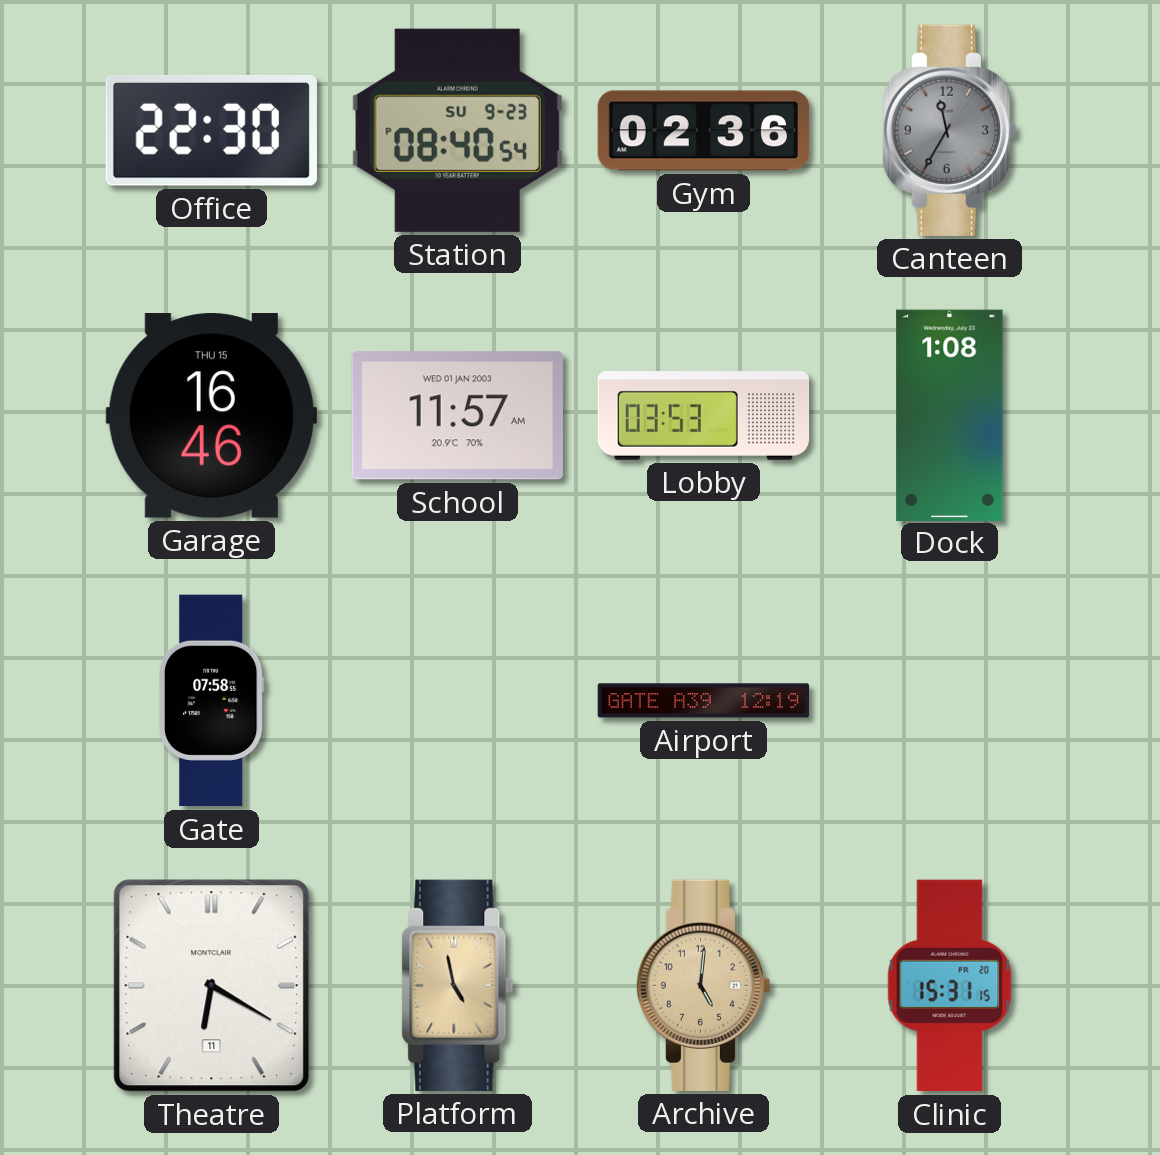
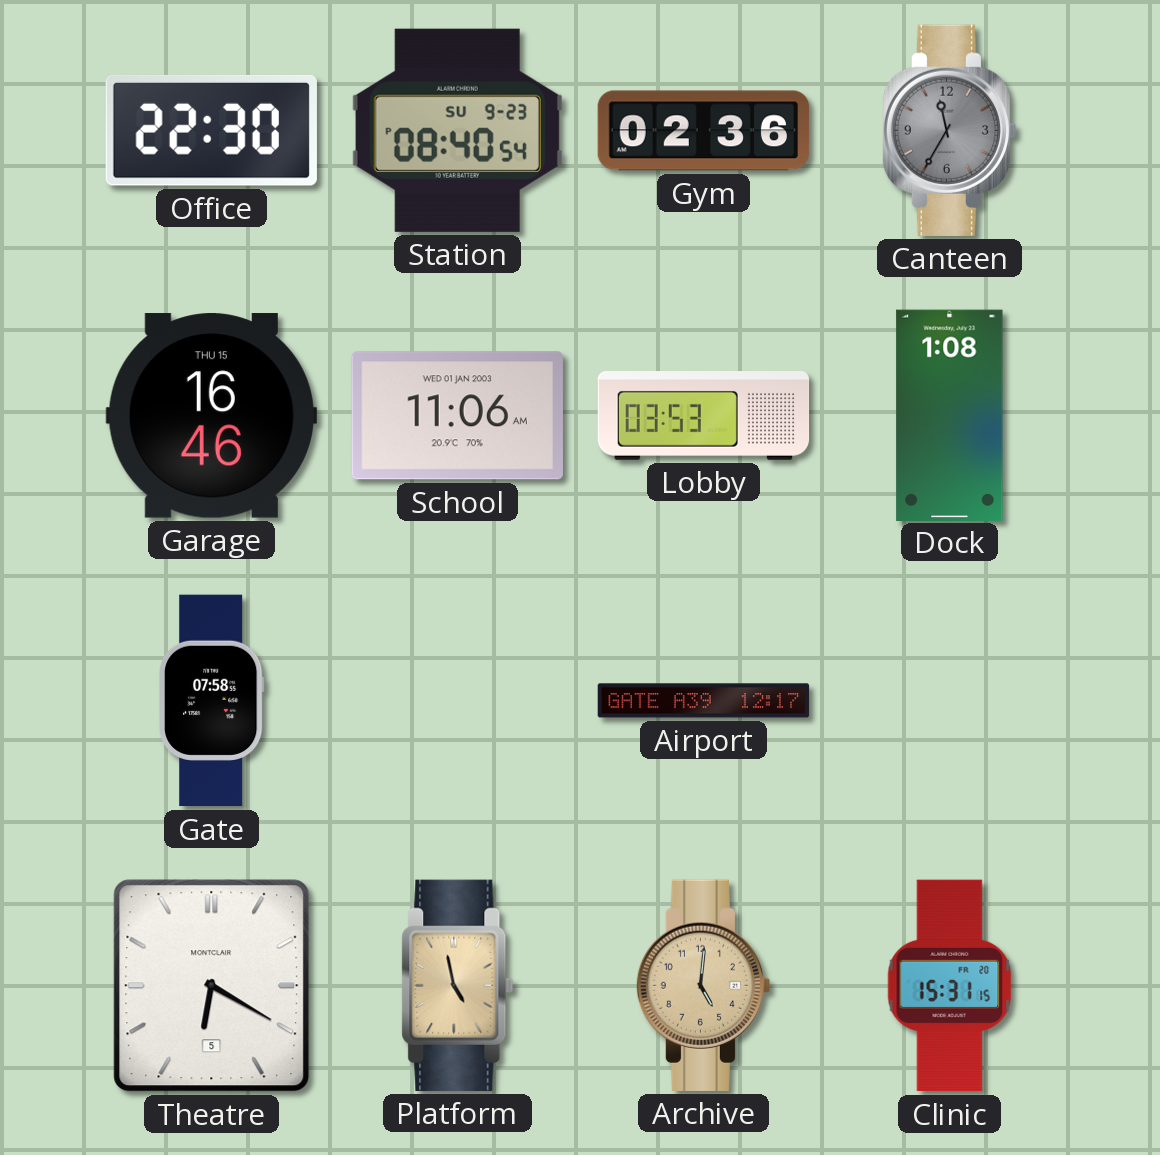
School: 11:57 -> 11:06
Airport: 12:19 -> 12:17
Theatre date: 11 -> 5
